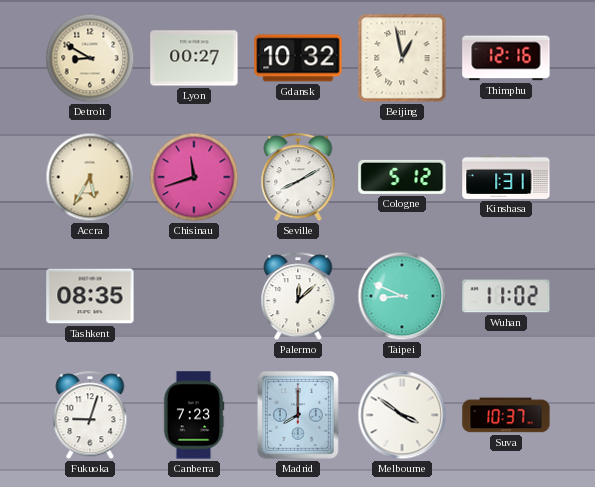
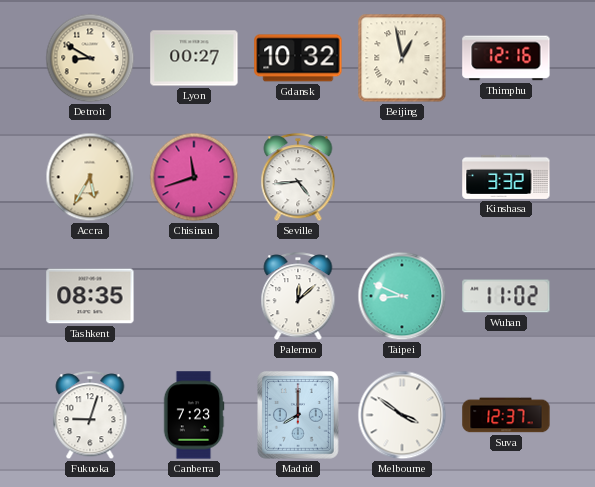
Seville: 8:10 -> 4:44
Cologne: 5:12 -> none
Kinshasa: 1:31 -> 3:32
Suva: 10:37 -> 12:37
